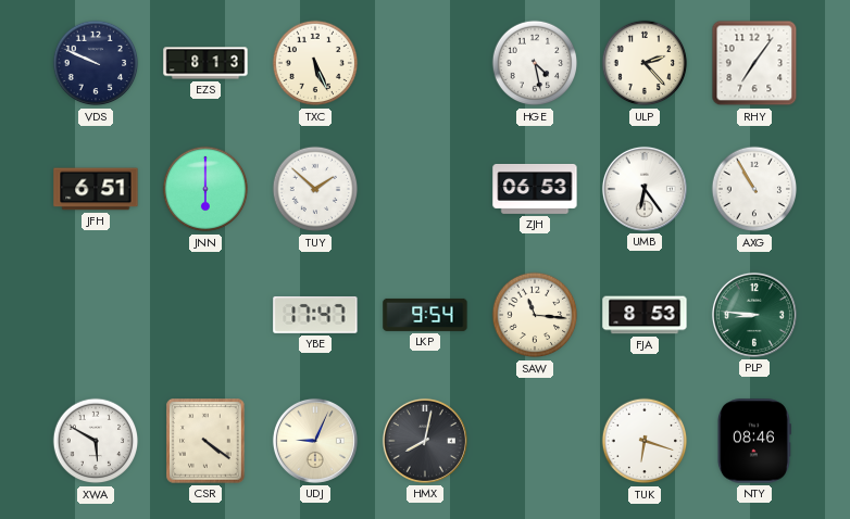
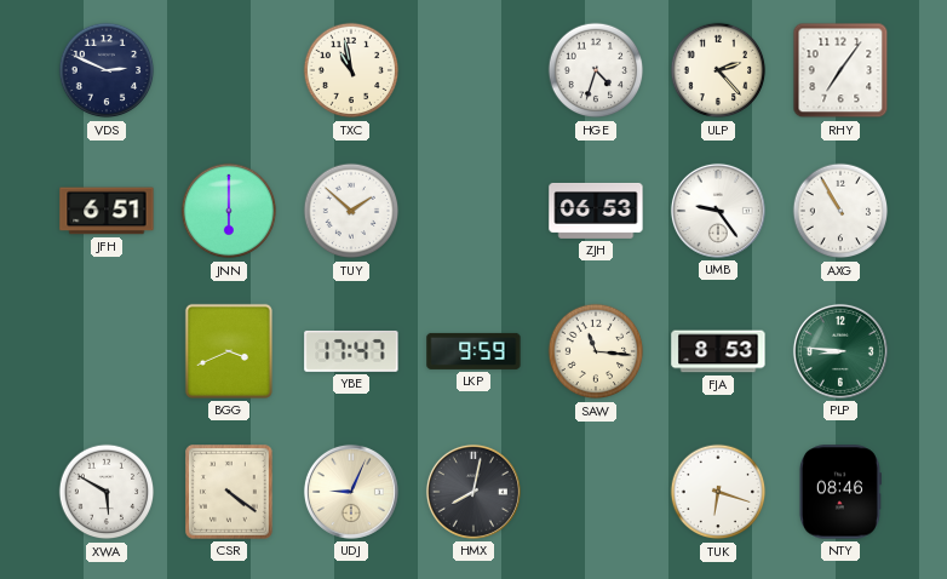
VDS: 9:49 -> 2:49
EZS: 8:13 -> none
TXC: 5:26 -> 10:58
HGE: 4:28 -> 4:33
UMB: 6:24 -> 9:24
BGG: none -> 3:41
LKP: 9:54 -> 9:59
